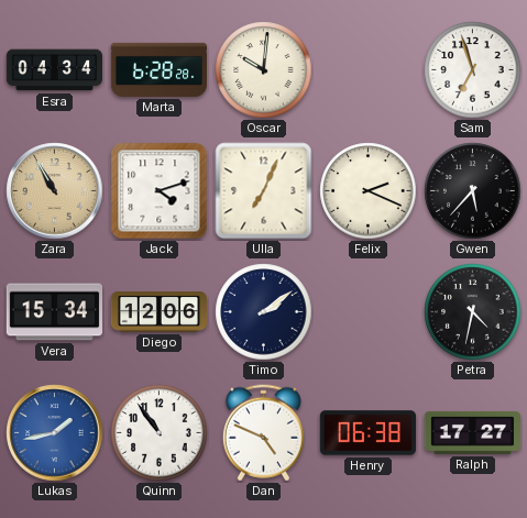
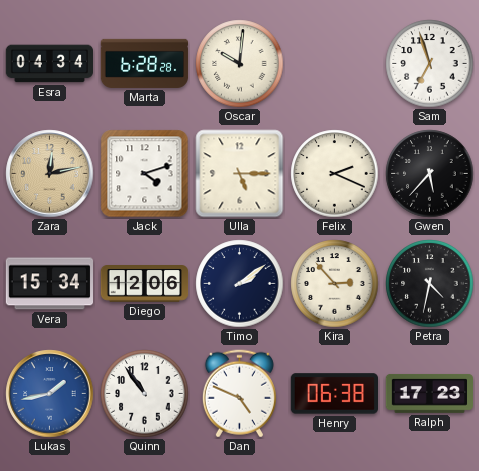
Zara: 10:55 -> 12:13
Ulla: 7:04 -> 5:15
Kira: none -> 2:53
Ralph: 17:27 -> 17:23
